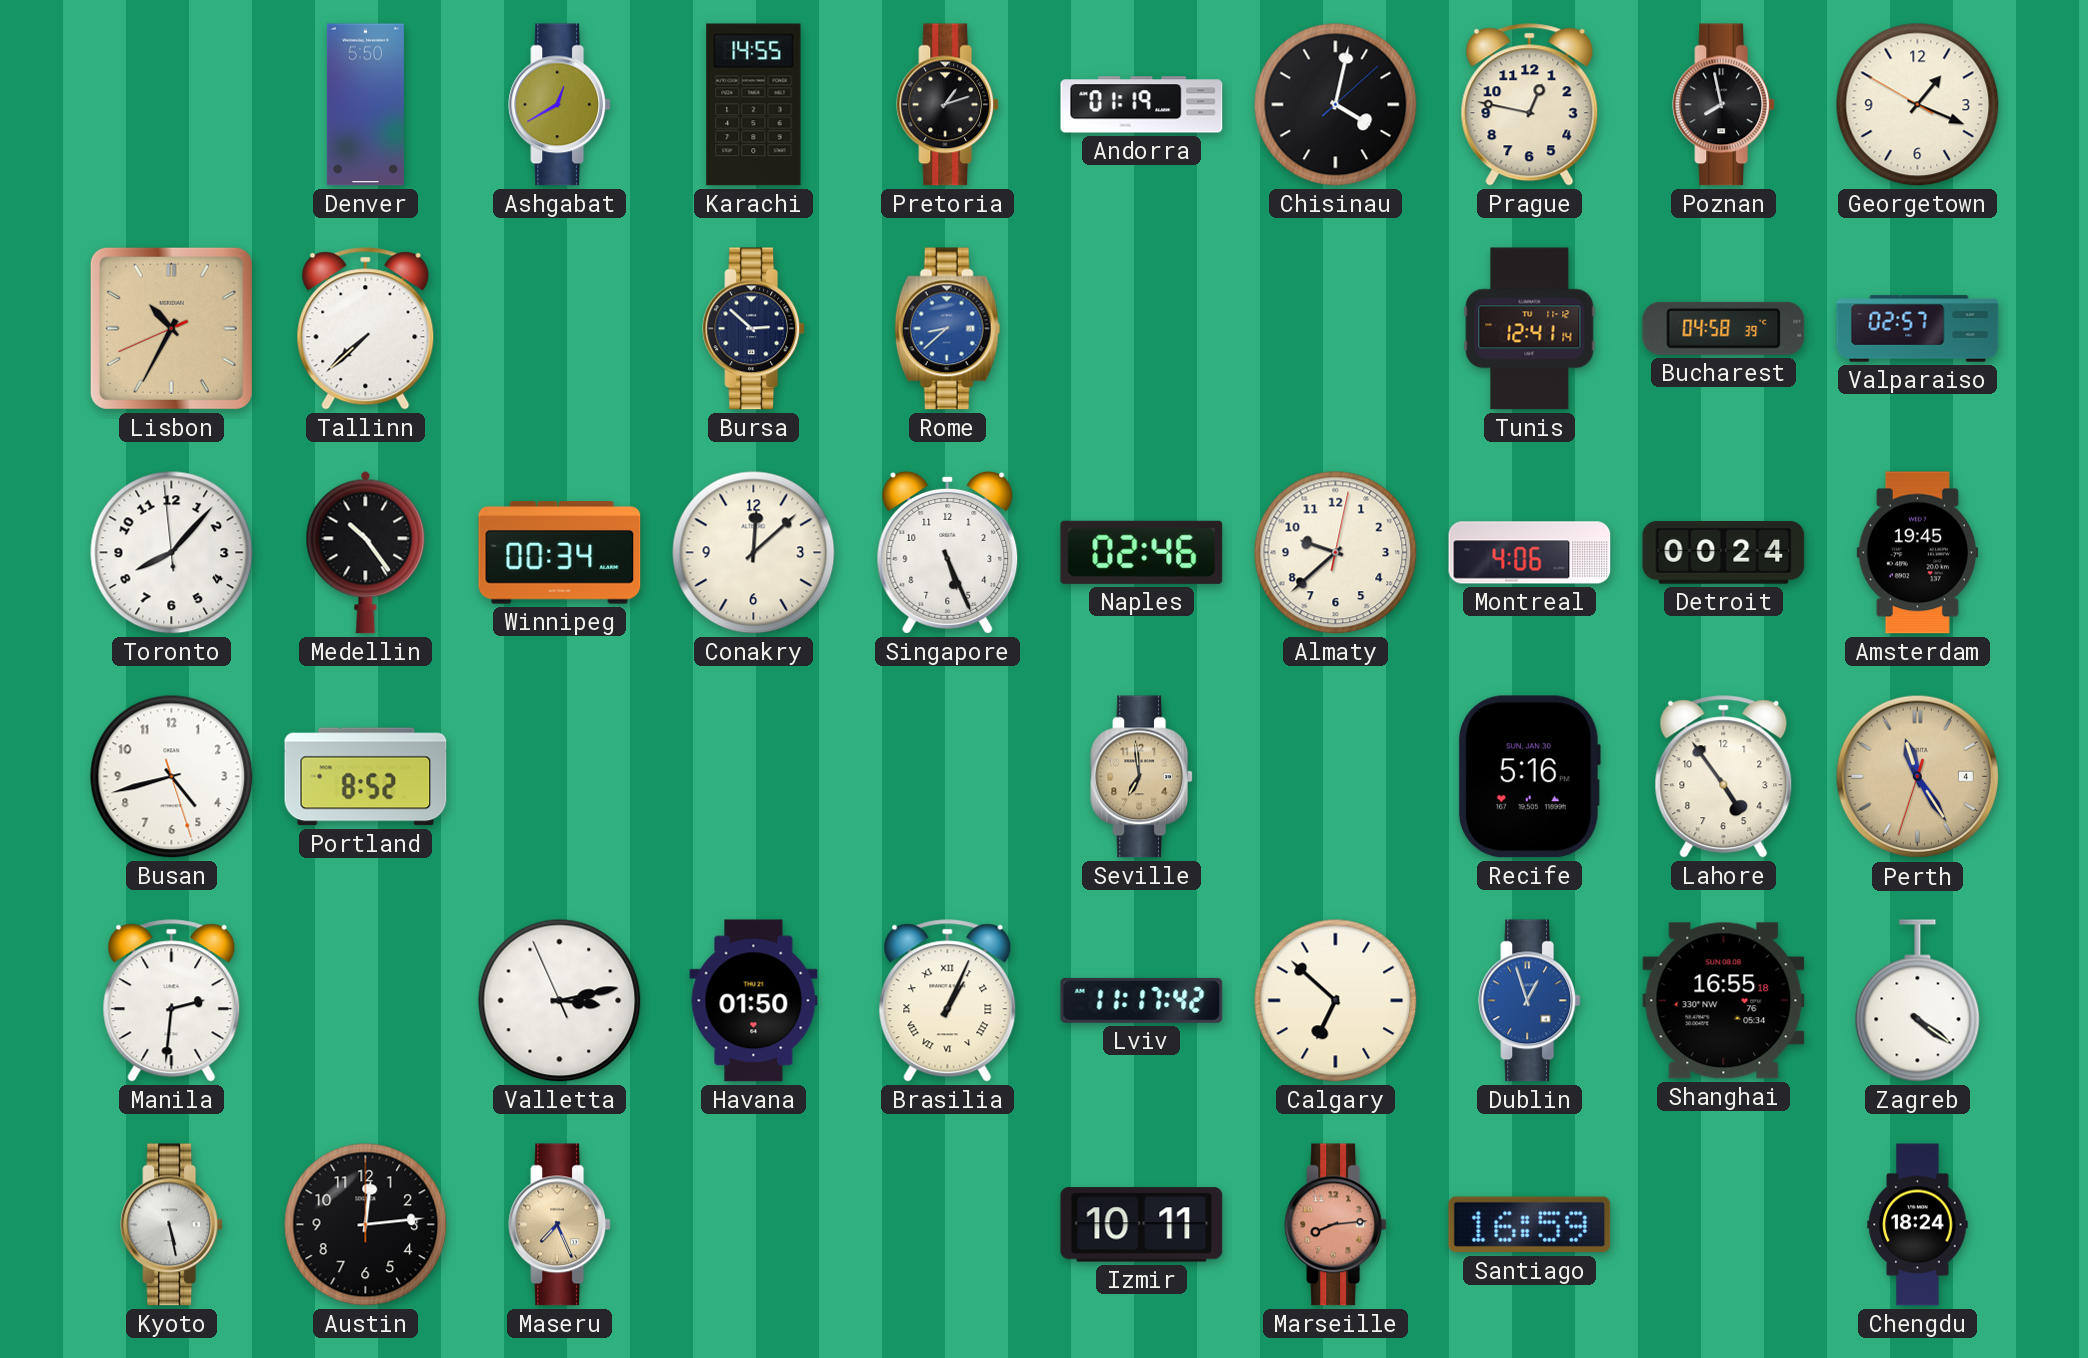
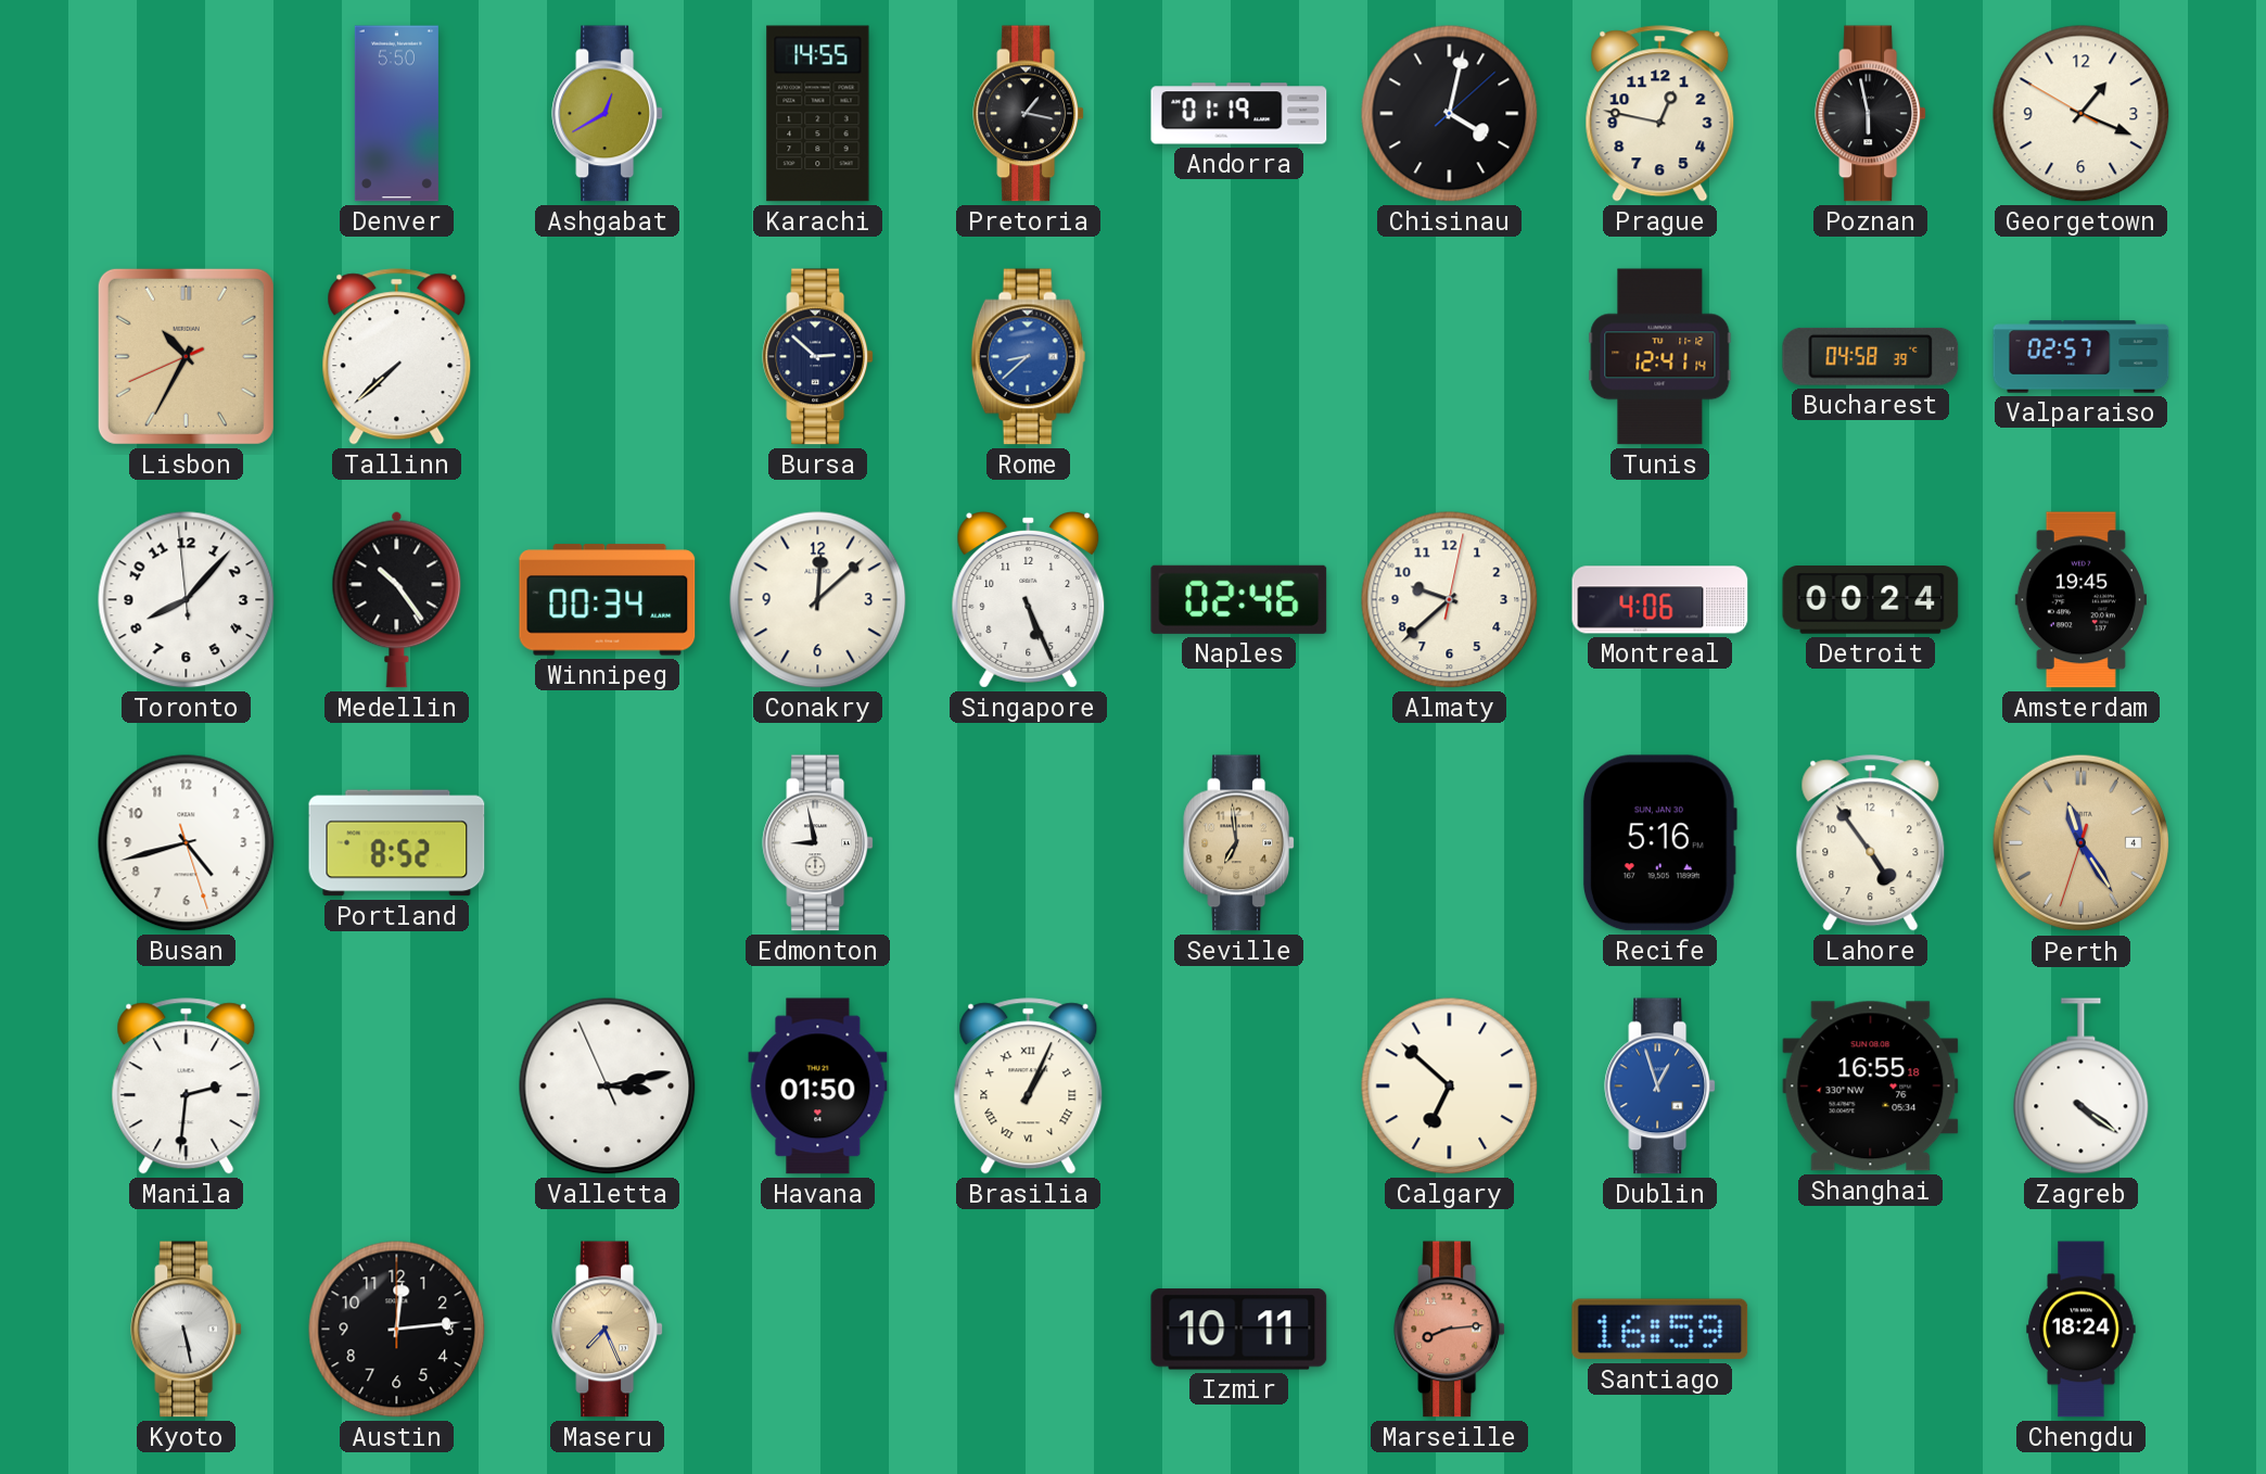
Pretoria: 1:12 -> 1:17
Poznan: 7:58 -> 5:58
Edmonton: none -> 8:58
Lviv: 11:17 -> none
